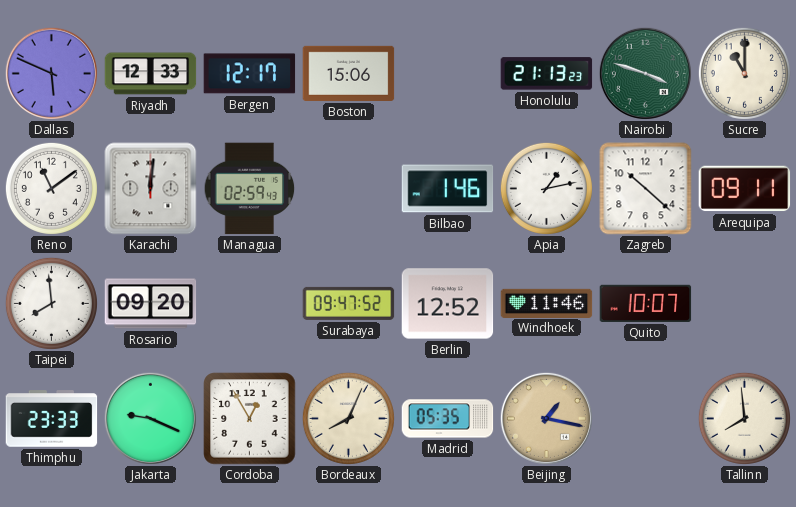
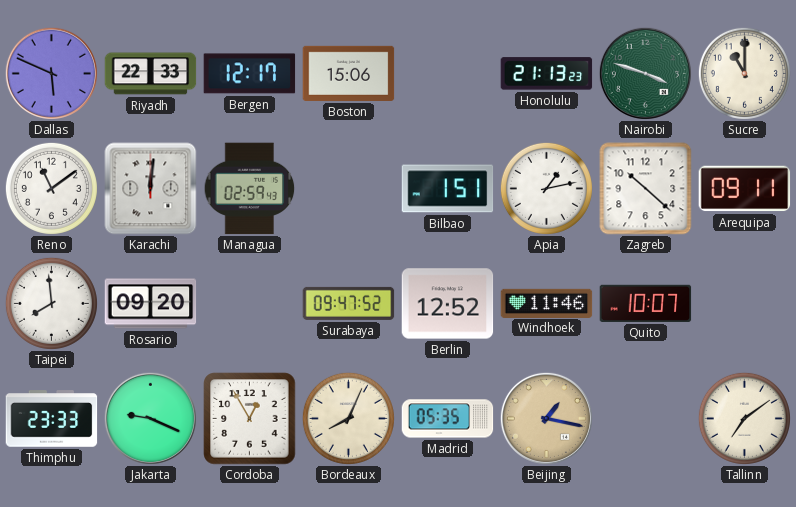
Riyadh: 12:33 -> 22:33
Bilbao: 1:46 -> 1:51
Tallinn: 7:59 -> 7:09
